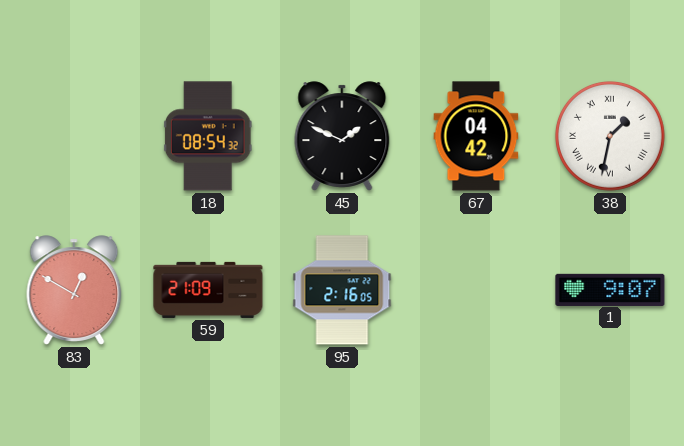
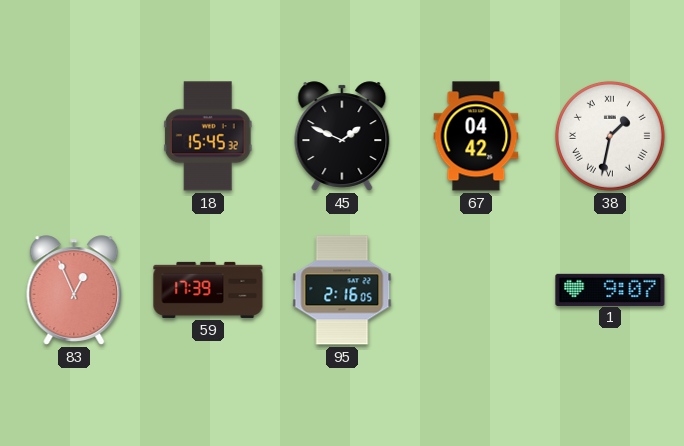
18: 08:54 -> 15:45
83: 12:50 -> 12:56
59: 21:09 -> 17:39
